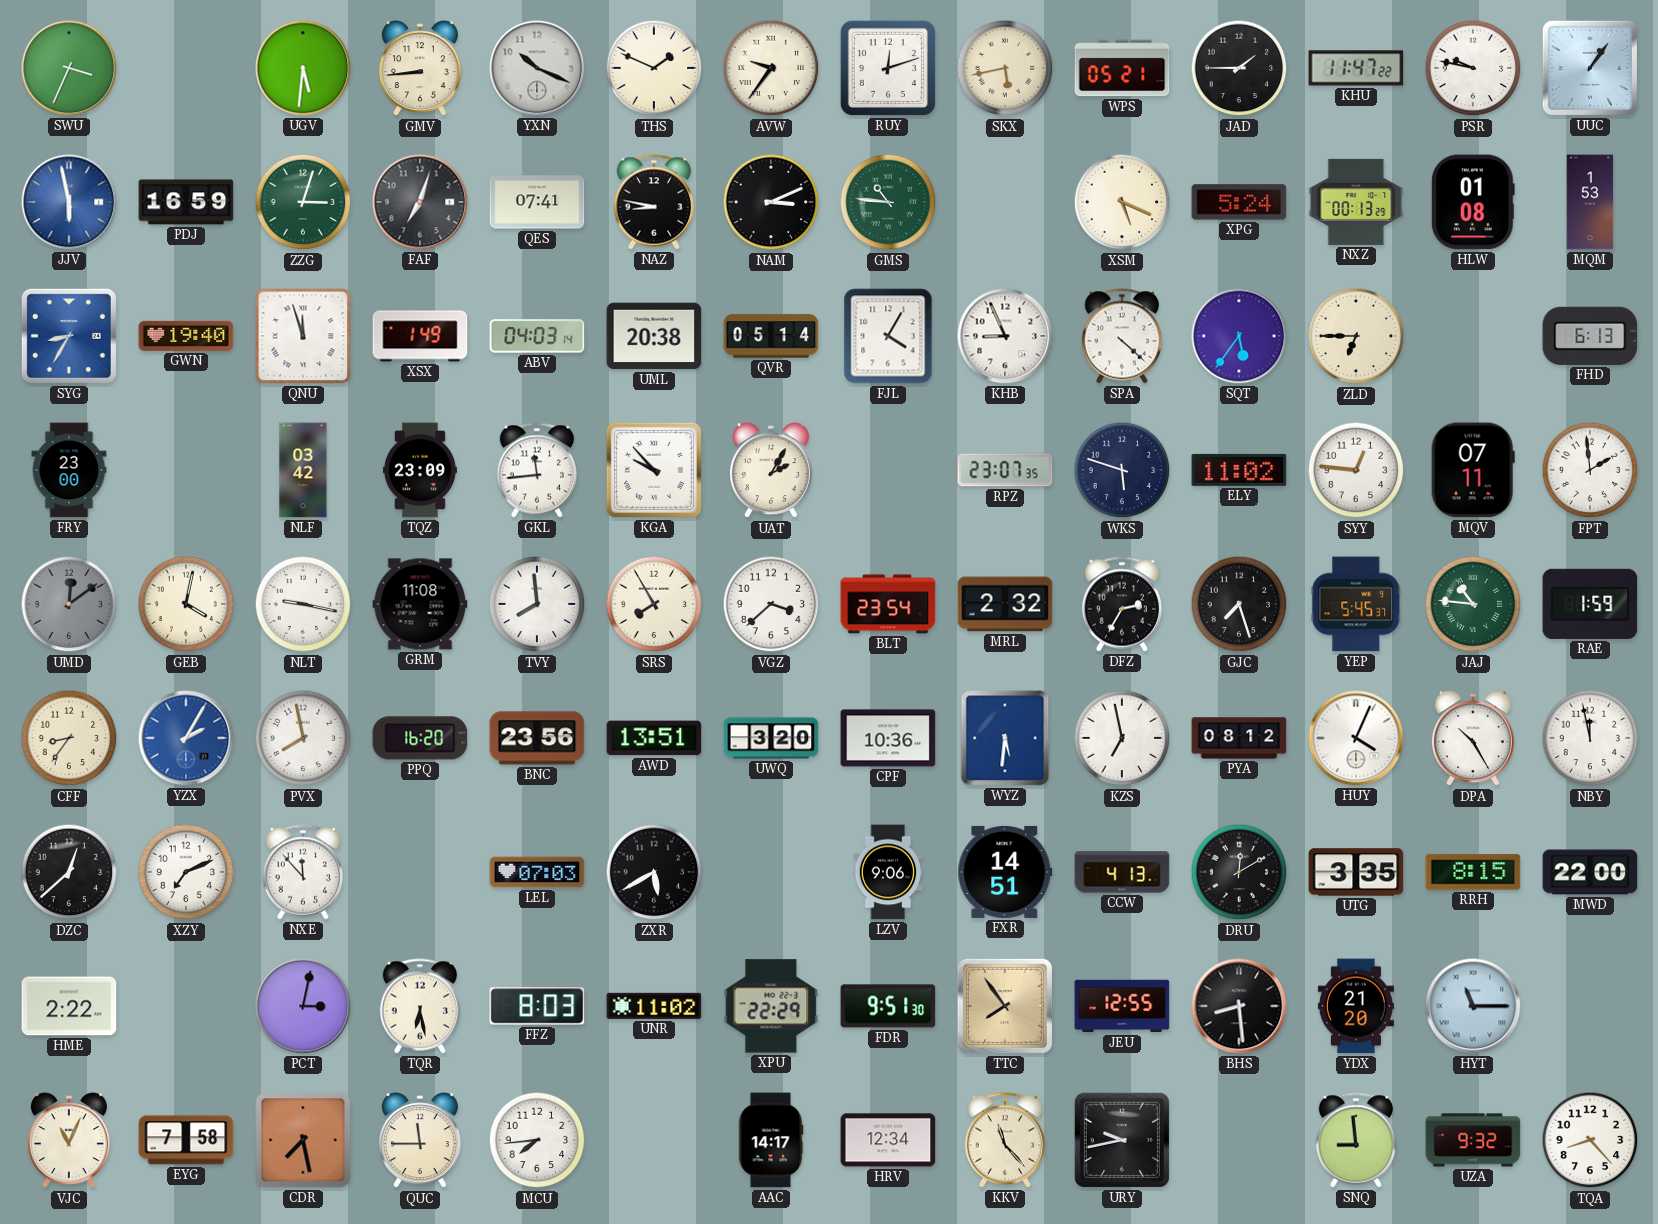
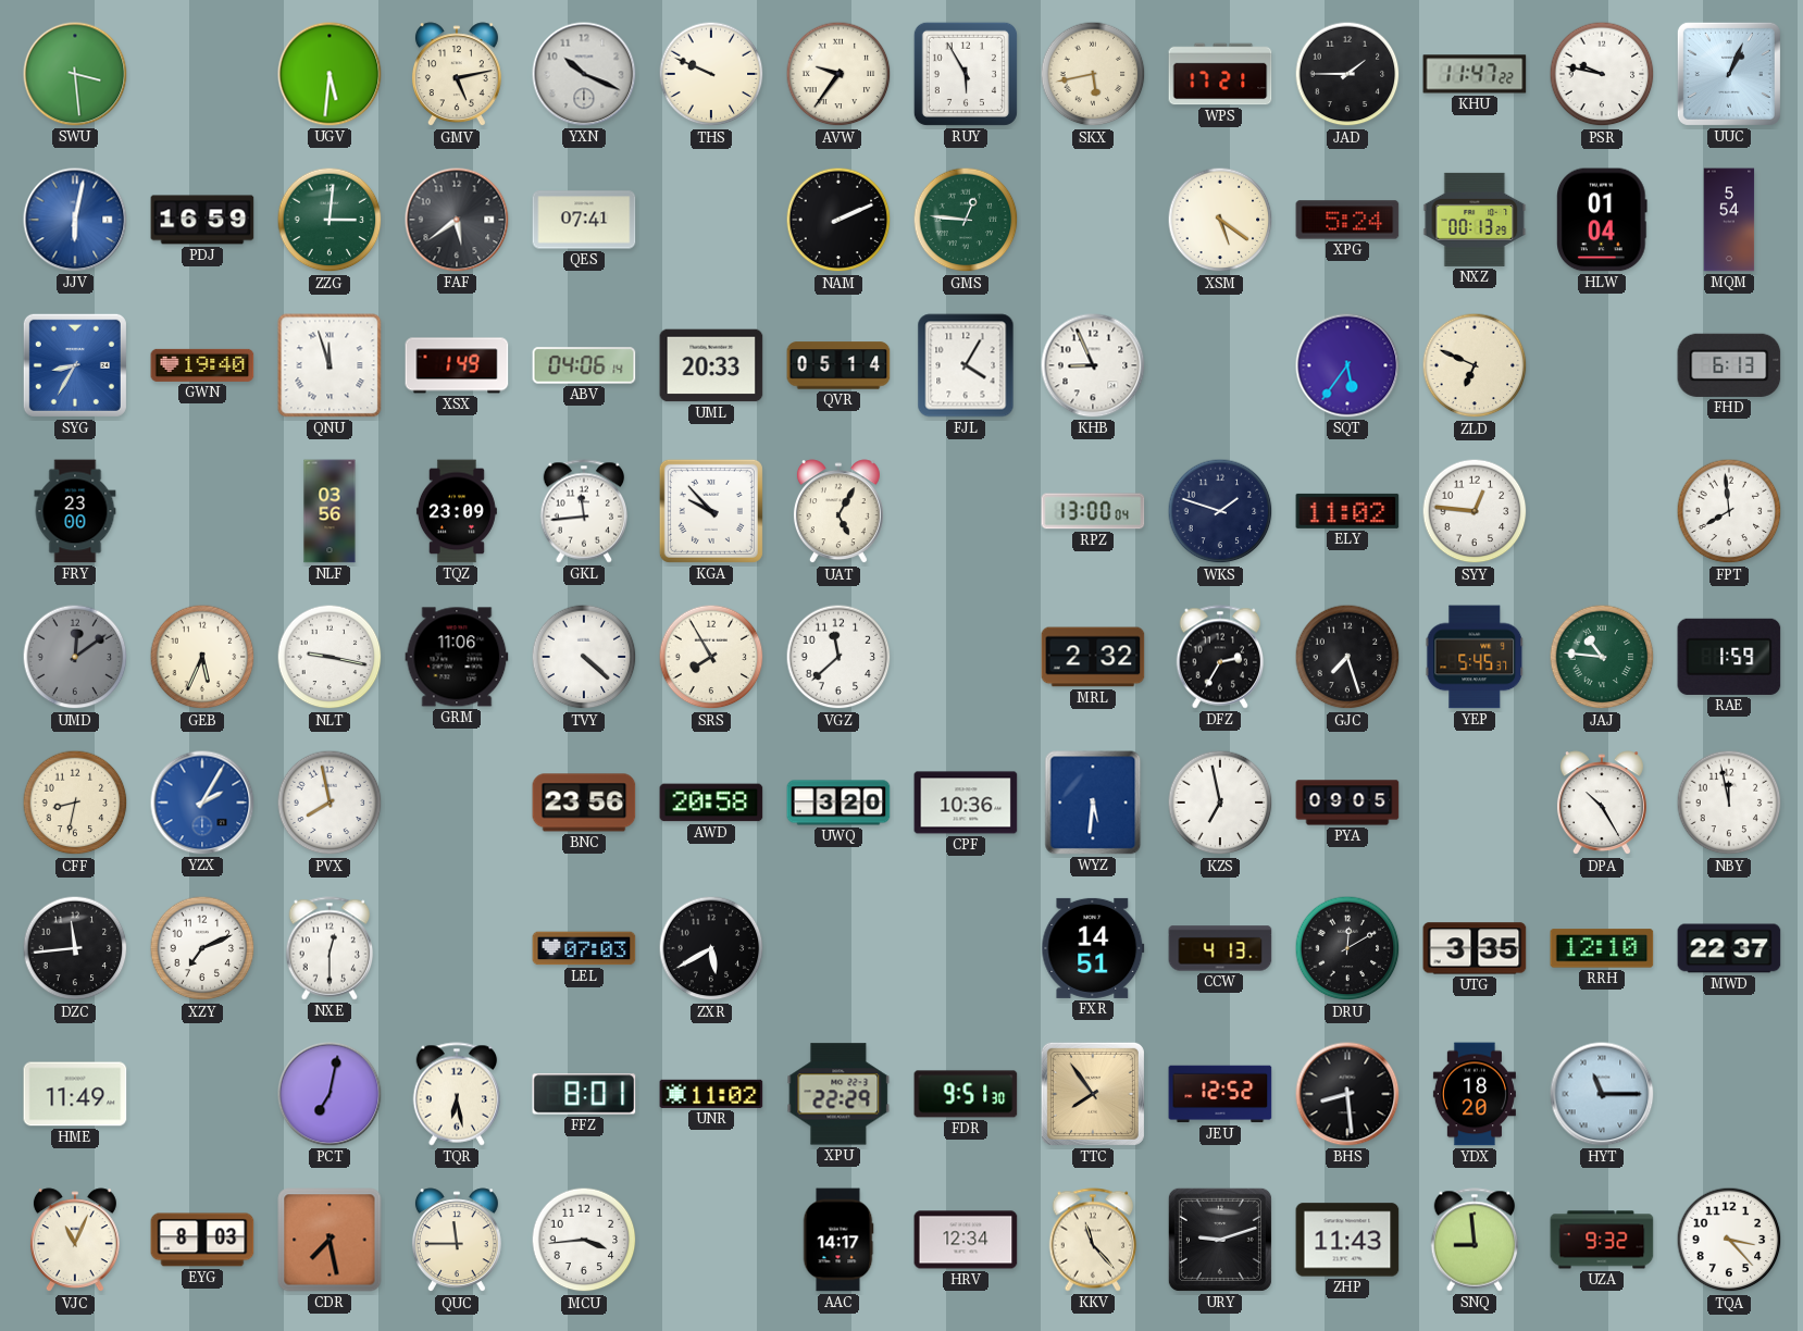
SWU: 3:34 -> 3:29
GMV: 8:44 -> 5:13
THS: 1:49 -> 9:49
RUY: 12:12 -> 5:55
WPS: 05:21 -> 17:21
UUC: 1:06 -> 1:04
JJV: 5:58 -> 6:02
ZZG: 3:03 -> 3:01
FAF: 7:03 -> 5:39
NAZ: 8:47 -> none
NAM: 3:11 -> 2:11
GMS: 10:46 -> 12:46
XSM: 5:19 -> 5:21
HLW: 01:08 -> 01:04
MQM: 1:53 -> 5:54
ABV: 04:03 -> 04:06
UML: 20:38 -> 20:33
SPA: 4:22 -> none
ZLD: 6:45 -> 6:49
NLF: 03:42 -> 03:56
UAT: 2:05 -> 5:05
RPZ: 23:07 -> 13:00
WKS: 5:48 -> 1:48
MQV: 07:11 -> none
FPT: 1:59 -> 7:59
GEB: 4:02 -> 5:34
GRM: 11:08 -> 11:06
TVY: 7:59 -> 4:22
VGZ: 3:38 -> 11:38
BLT: 23:54 -> none
CFF: 8:36 -> 8:32
PPQ: 16:20 -> none
AWD: 13:51 -> 20:58
PYA: 08:12 -> 09:05
HUY: 4:04 -> none
DZC: 12:38 -> 11:44
NXE: 11:53 -> 12:30
LZV: 9:06 -> none
RRH: 8:15 -> 12:10
MWD: 22:00 -> 22:37
HME: 2:22 -> 11:49
PCT: 3:02 -> 7:02
FFZ: 8:03 -> 8:01
JEU: 12:55 -> 12:52
YDX: 21:20 -> 18:20
EYG: 7:58 -> 8:03
MCU: 7:44 -> 3:44
URY: 9:43 -> 9:12
ZHP: none -> 11:43
TQA: 8:23 -> 3:23
